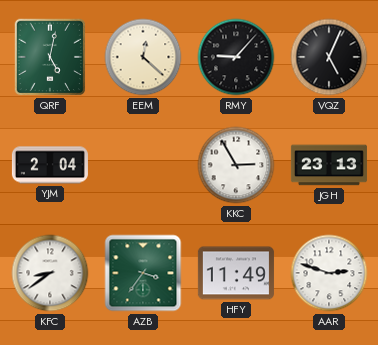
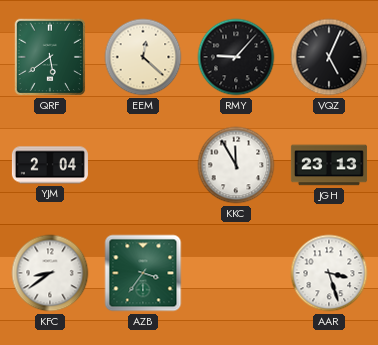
QRF: 5:02 -> 5:39
KKC: 2:55 -> 11:55
HFY: 11:49 -> none
AAR: 2:48 -> 3:27
